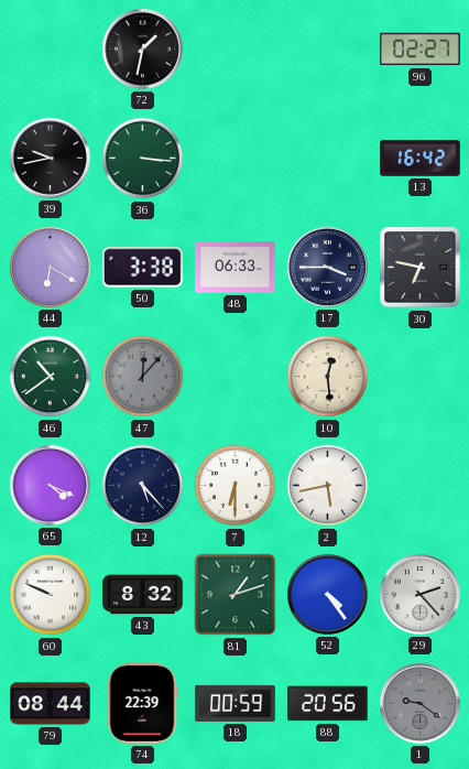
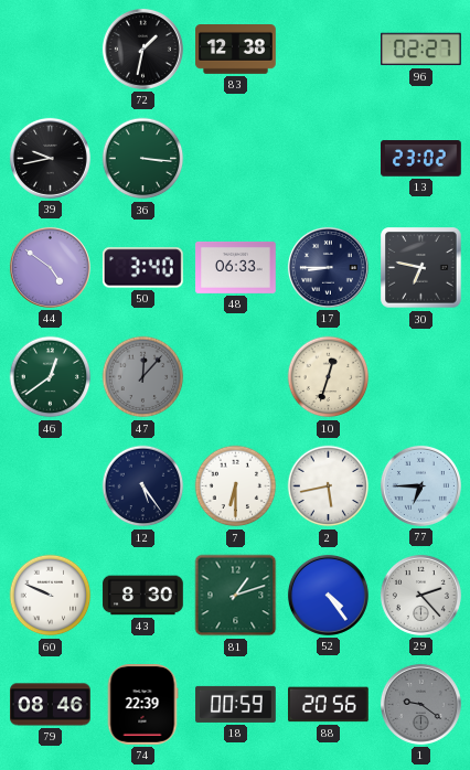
83: none -> 12:38
13: 16:42 -> 23:02
44: 6:20 -> 4:51
50: 3:38 -> 3:40
17: 3:45 -> 8:45
46: 10:39 -> 12:39
10: 12:29 -> 12:33
65: 4:19 -> none
12: 5:23 -> 5:24
77: none -> 6:45
43: 8:32 -> 8:30
79: 08:44 -> 08:46
